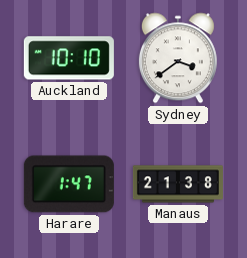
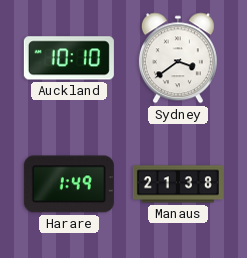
Harare: 1:47 -> 1:49
